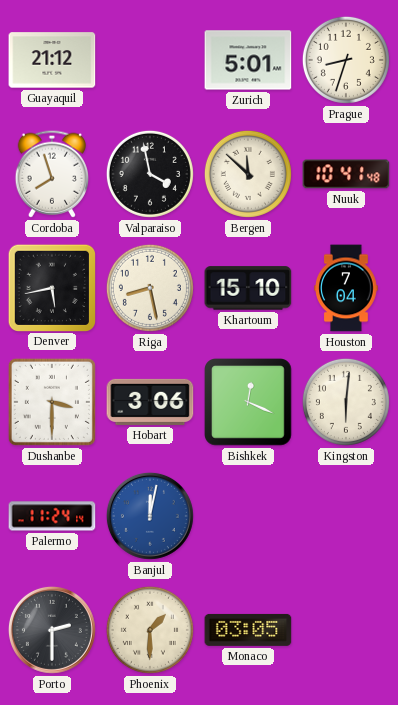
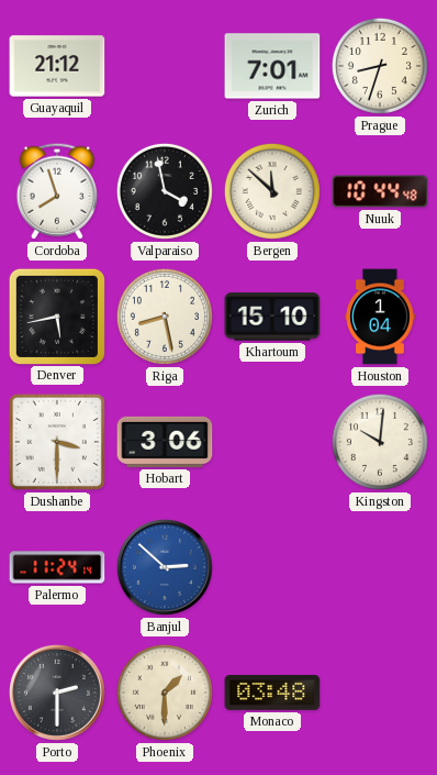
Zurich: 5:01 -> 7:01
Nuuk: 10:41 -> 10:44
Houston: 7:04 -> 1:04
Bishkek: 12:19 -> none
Kingston: 6:01 -> 10:01
Banjul: 12:02 -> 2:52
Monaco: 03:05 -> 03:48
